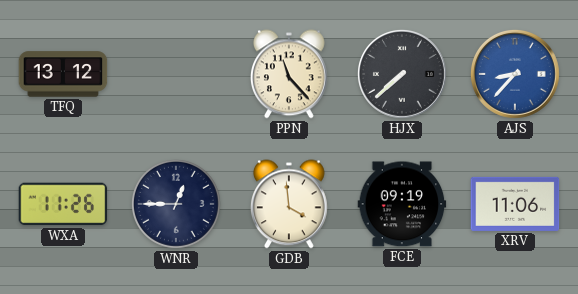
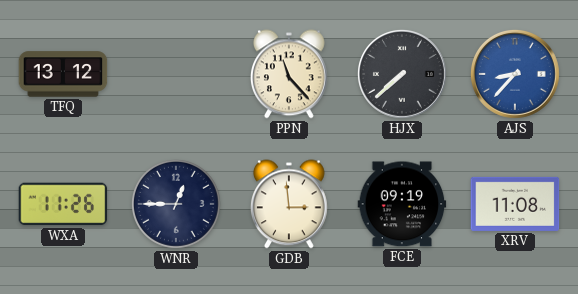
GDB: 3:59 -> 2:59
XRV: 11:06 -> 11:08
